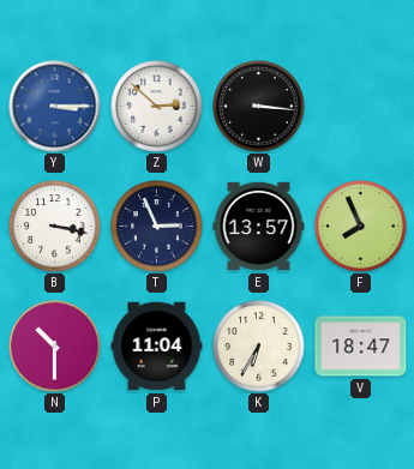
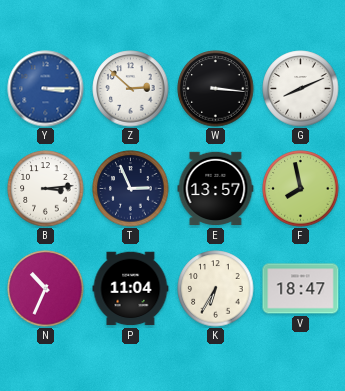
G: none -> 8:11
B: 3:17 -> 3:14
F: 7:56 -> 7:58
N: 10:30 -> 10:34
